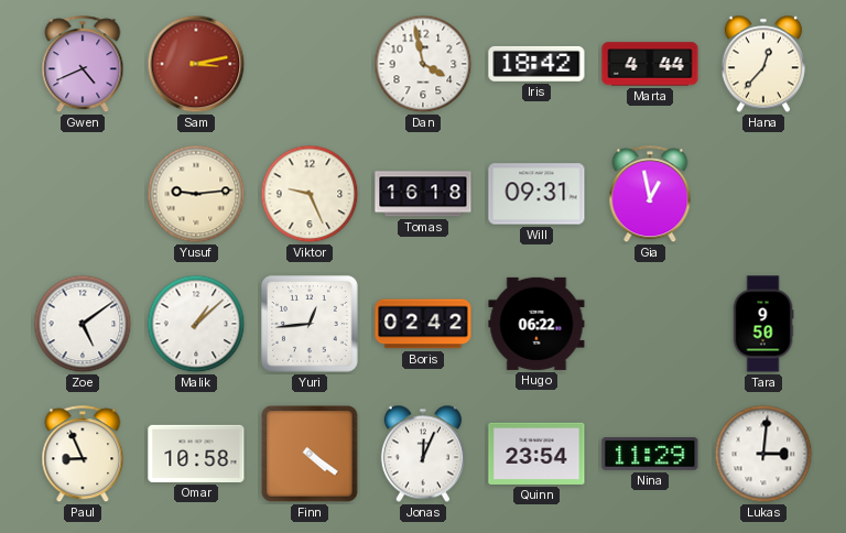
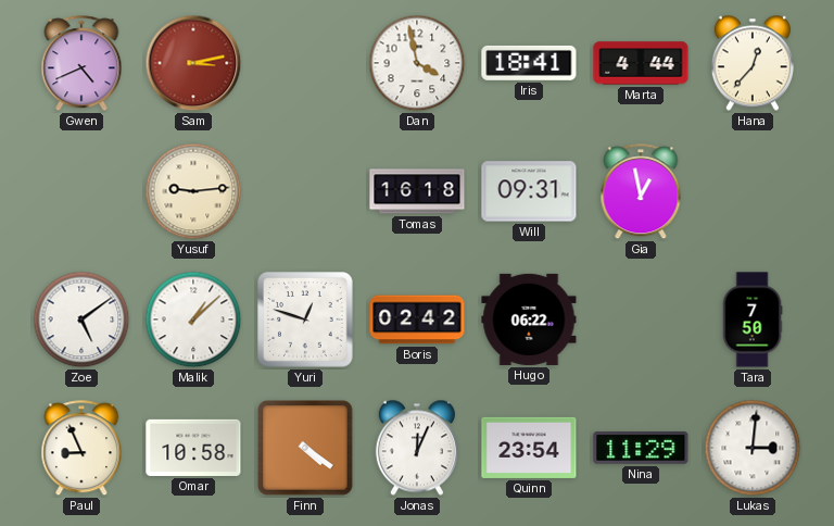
Iris: 18:42 -> 18:41
Viktor: 9:26 -> none
Yuri: 12:44 -> 12:48
Tara: 9:50 -> 7:50
